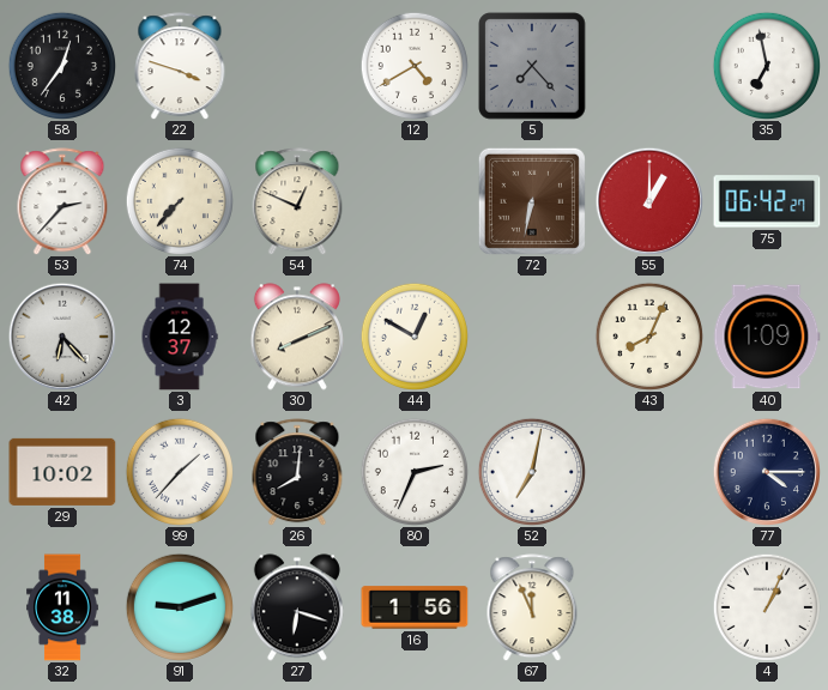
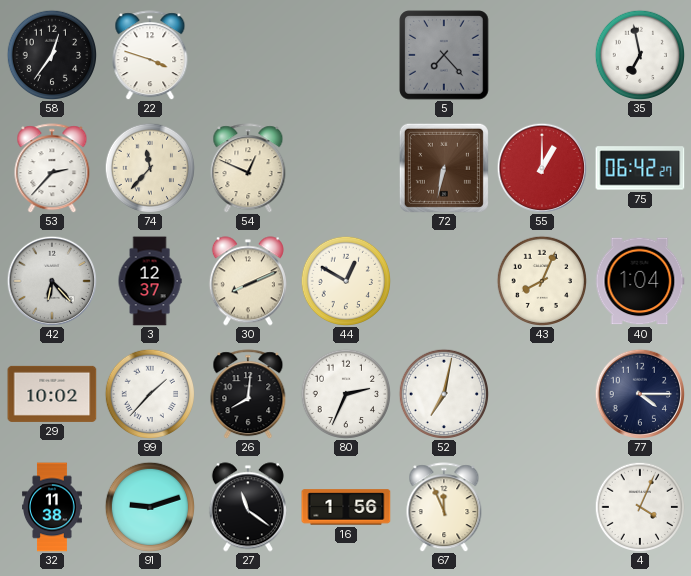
12: 4:40 -> none
74: 7:37 -> 11:37
40: 1:09 -> 1:04
27: 6:18 -> 11:21
4: 1:04 -> 4:04
